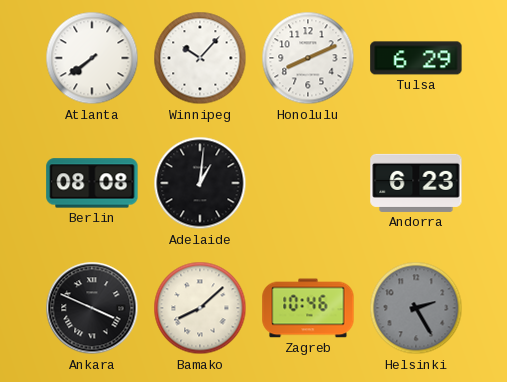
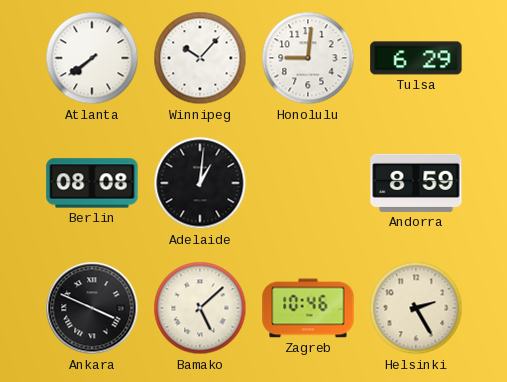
Honolulu: 8:11 -> 9:01
Andorra: 6:23 -> 8:59
Bamako: 8:08 -> 5:08
Helsinki dial: grey -> cream
